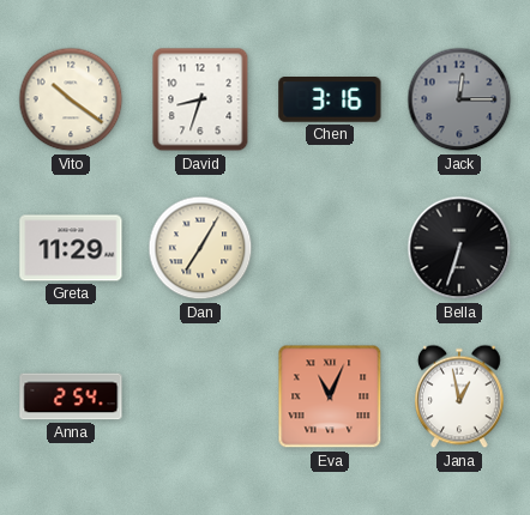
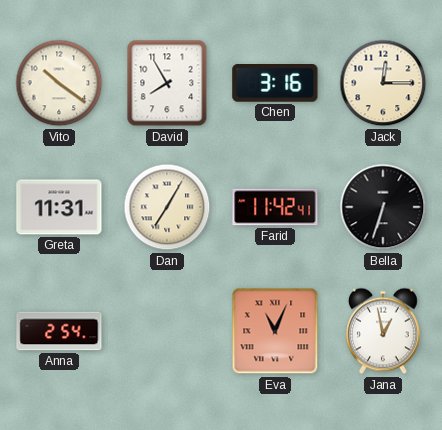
David: 8:33 -> 7:55
Jack dial: grey -> cream
Greta: 11:29 -> 11:31
Farid: none -> 11:42
